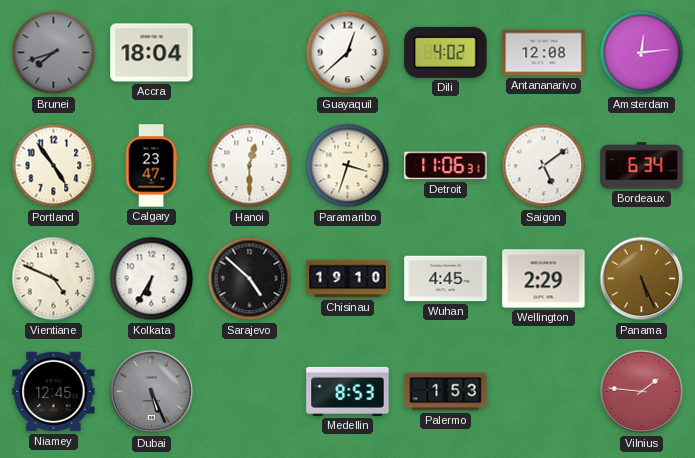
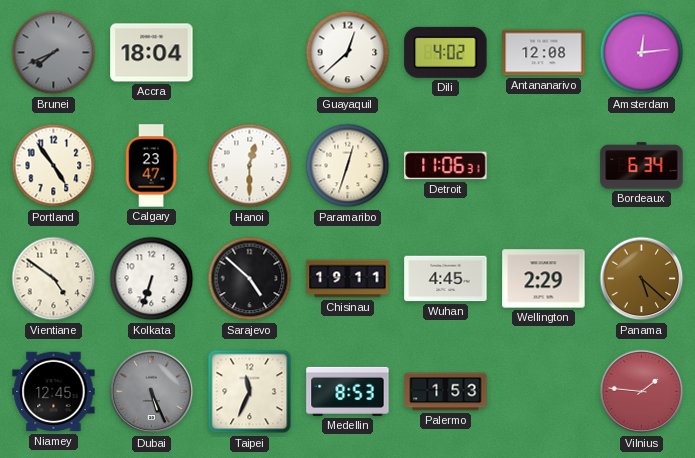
Brunei: 7:42 -> 7:41
Paramaribo: 3:33 -> 12:33
Saigon: 5:09 -> none
Vientiane: 4:49 -> 4:51
Kolkata: 6:35 -> 6:33
Chisinau: 19:10 -> 19:11
Panama: 5:26 -> 5:22
Taipei: none -> 11:34
